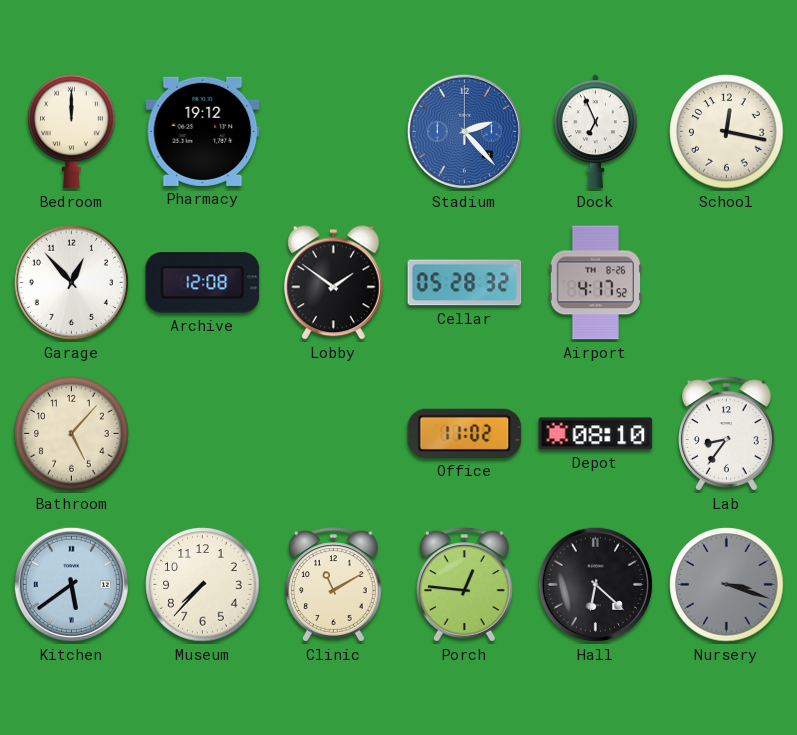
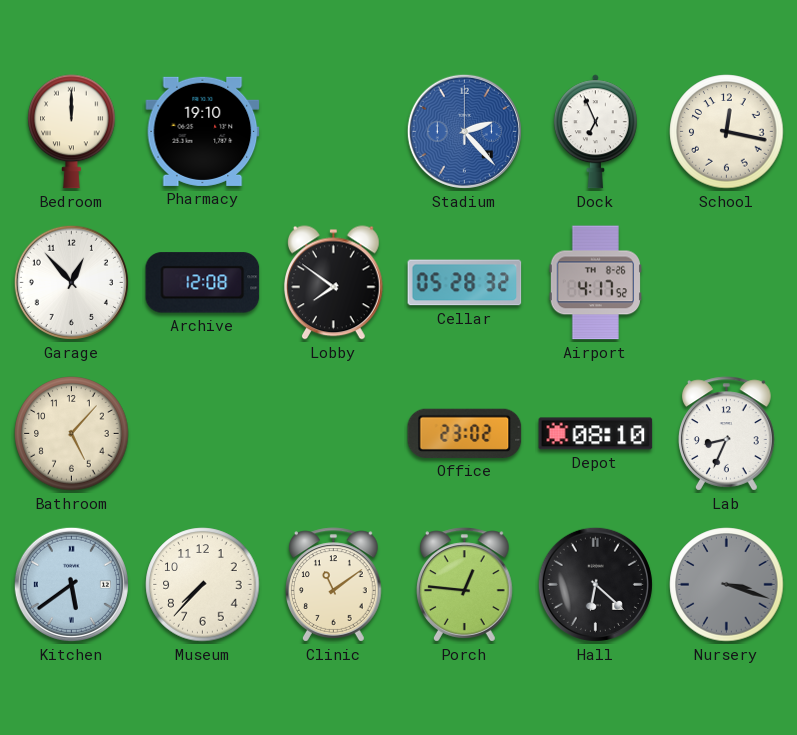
Pharmacy: 19:12 -> 19:10
Lobby: 1:51 -> 7:51
Office: 11:02 -> 23:02
Lab: 8:36 -> 8:34
Clinic: 11:10 -> 11:09
